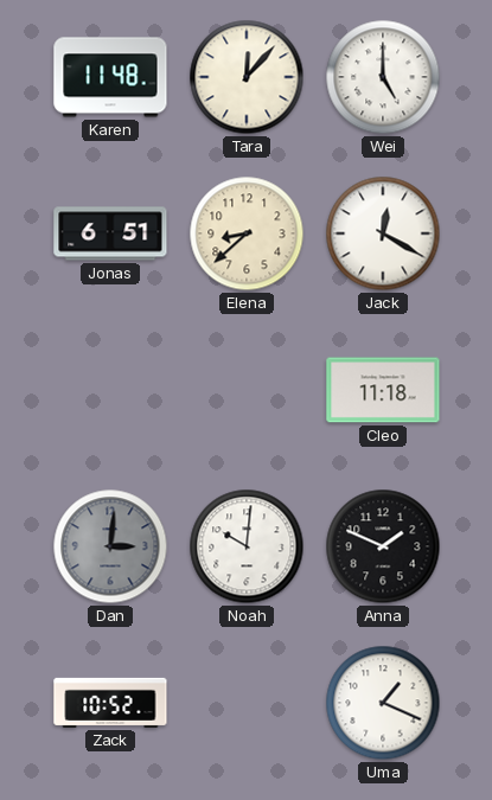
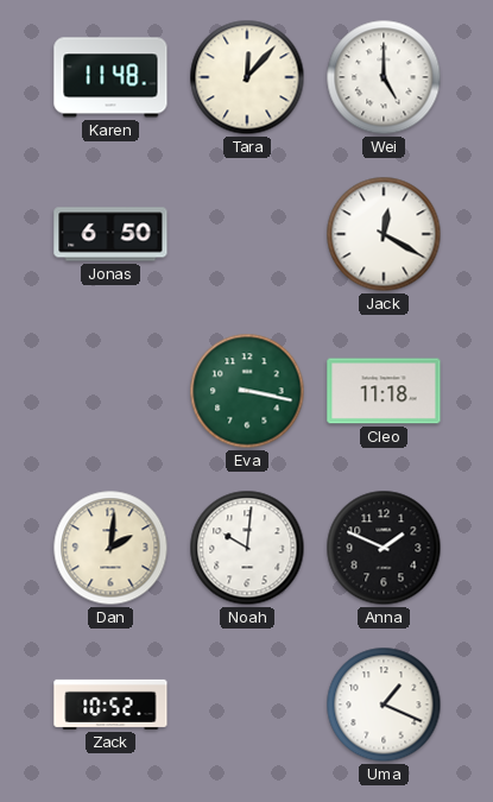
Jonas: 6:51 -> 6:50
Elena: 8:38 -> none
Eva: none -> 3:17
Dan: 3:01 -> 2:01
Dan dial: grey -> cream
